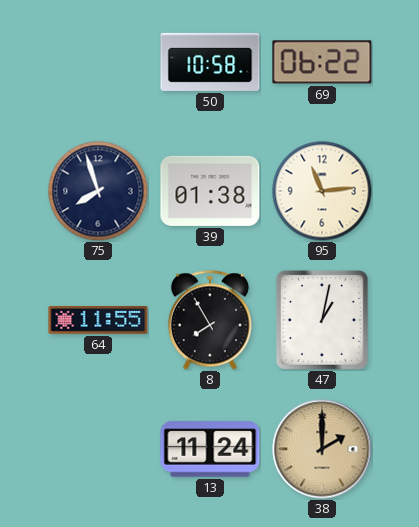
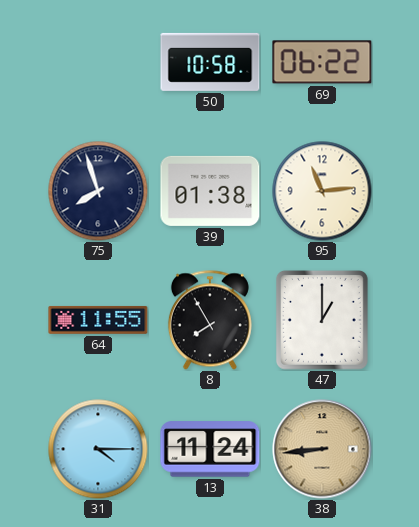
47: 1:02 -> 1:00
31: none -> 4:15
38: 2:00 -> 8:44
